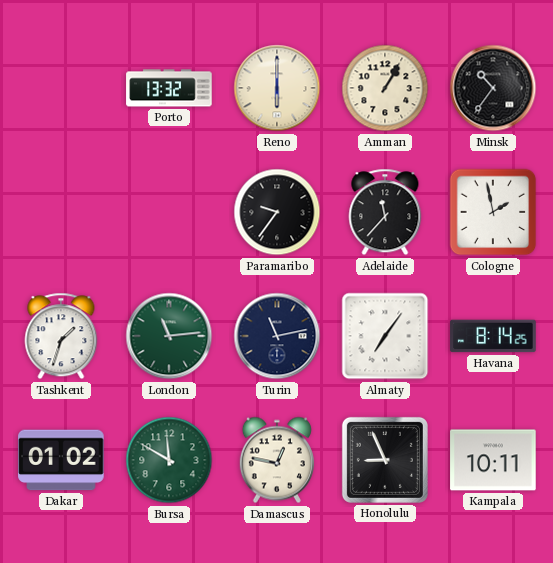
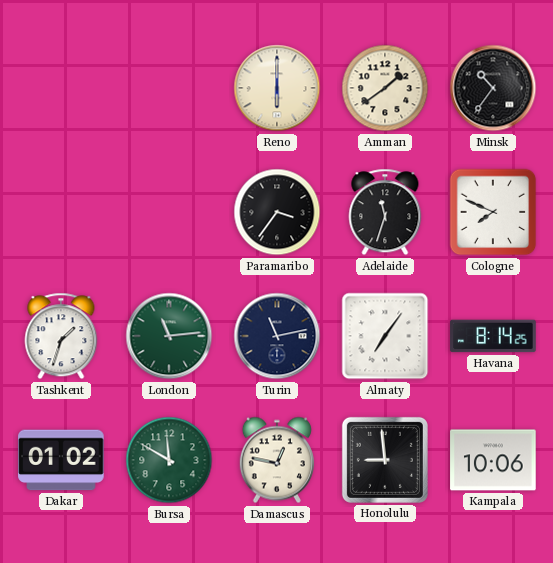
Porto: 13:32 -> none
Amman: 1:05 -> 1:39
Paramaribo: 9:36 -> 3:36
Adelaide: 11:37 -> 11:33
Cologne: 1:58 -> 7:49
Honolulu: 8:56 -> 8:59
Kampala: 10:11 -> 10:06
